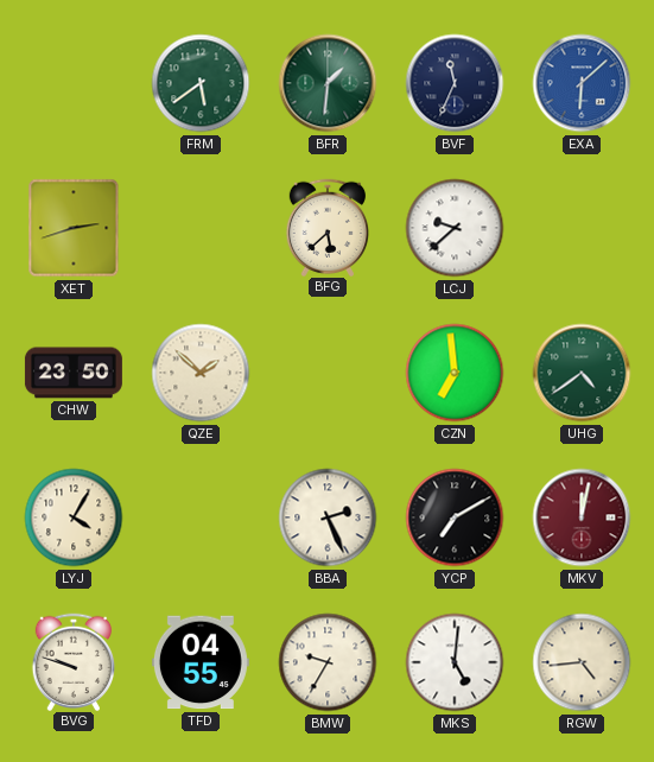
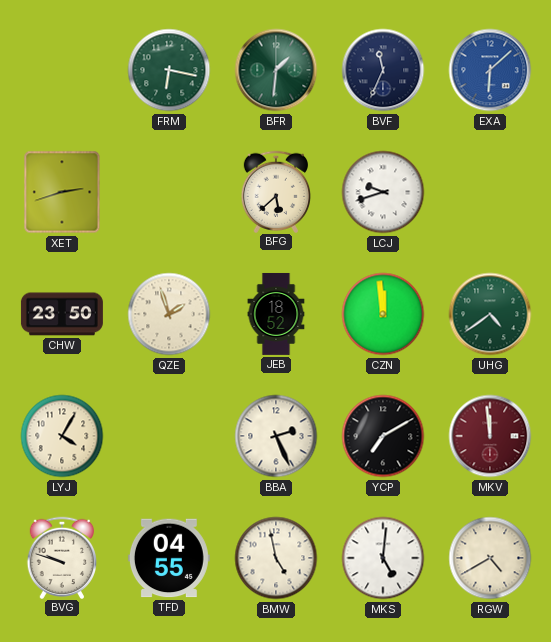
FRM: 5:39 -> 6:17
LCJ: 9:38 -> 9:42
QZE: 1:52 -> 1:57
JEB: none -> 18:52
CZN: 6:59 -> 11:59
MKV: 12:02 -> 11:59
BMW: 9:35 -> 4:58
RGW: 4:44 -> 4:40
